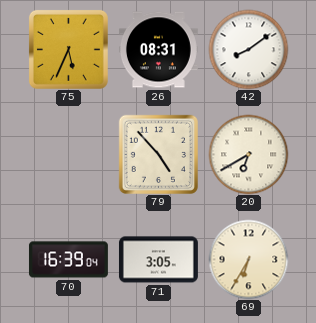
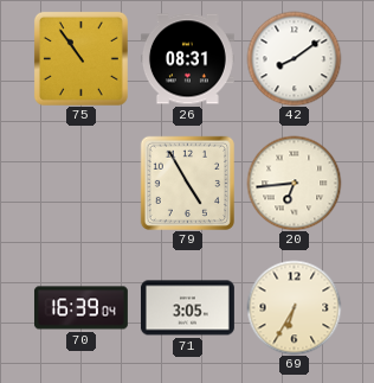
75: 5:34 -> 10:54
79: 4:53 -> 4:55
20: 6:40 -> 6:44
